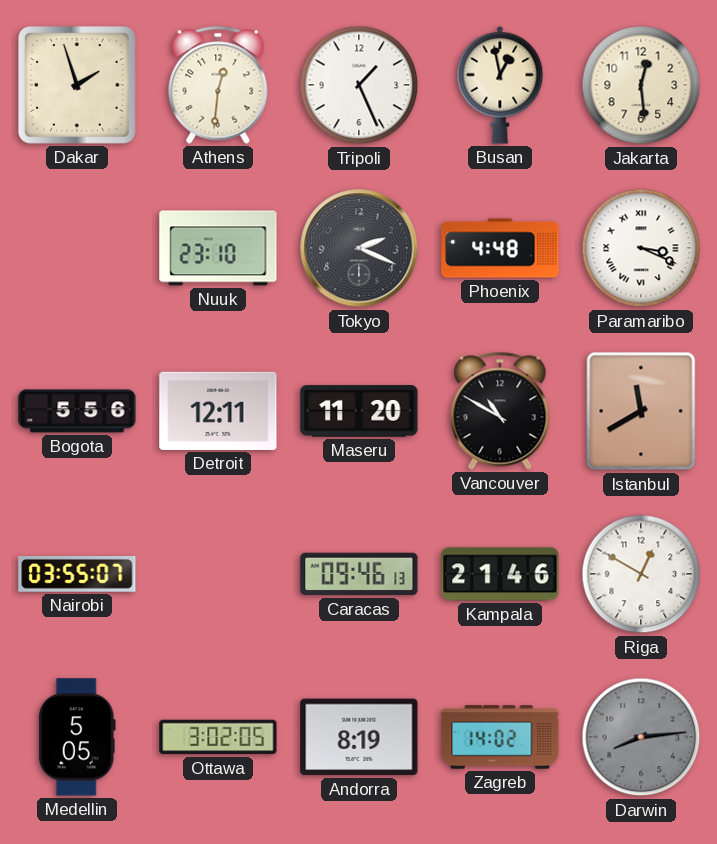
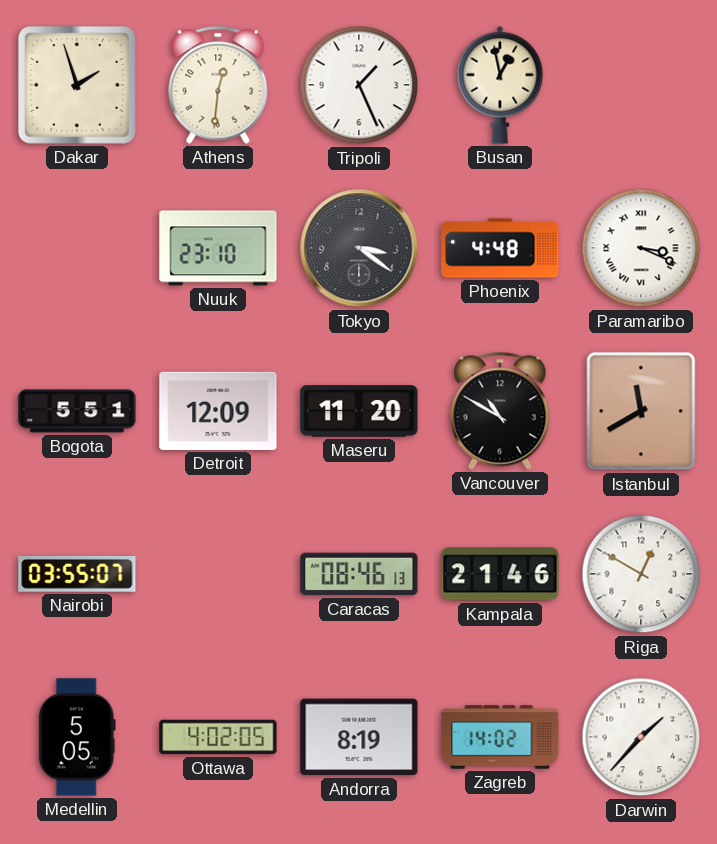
Jakarta: 12:29 -> none
Tokyo: 2:19 -> 3:21
Bogota: 5:56 -> 5:51
Detroit: 12:11 -> 12:09
Caracas: 09:46 -> 08:46
Ottawa: 3:02 -> 4:02
Darwin: 8:14 -> 1:37
Darwin dial: grey -> white
